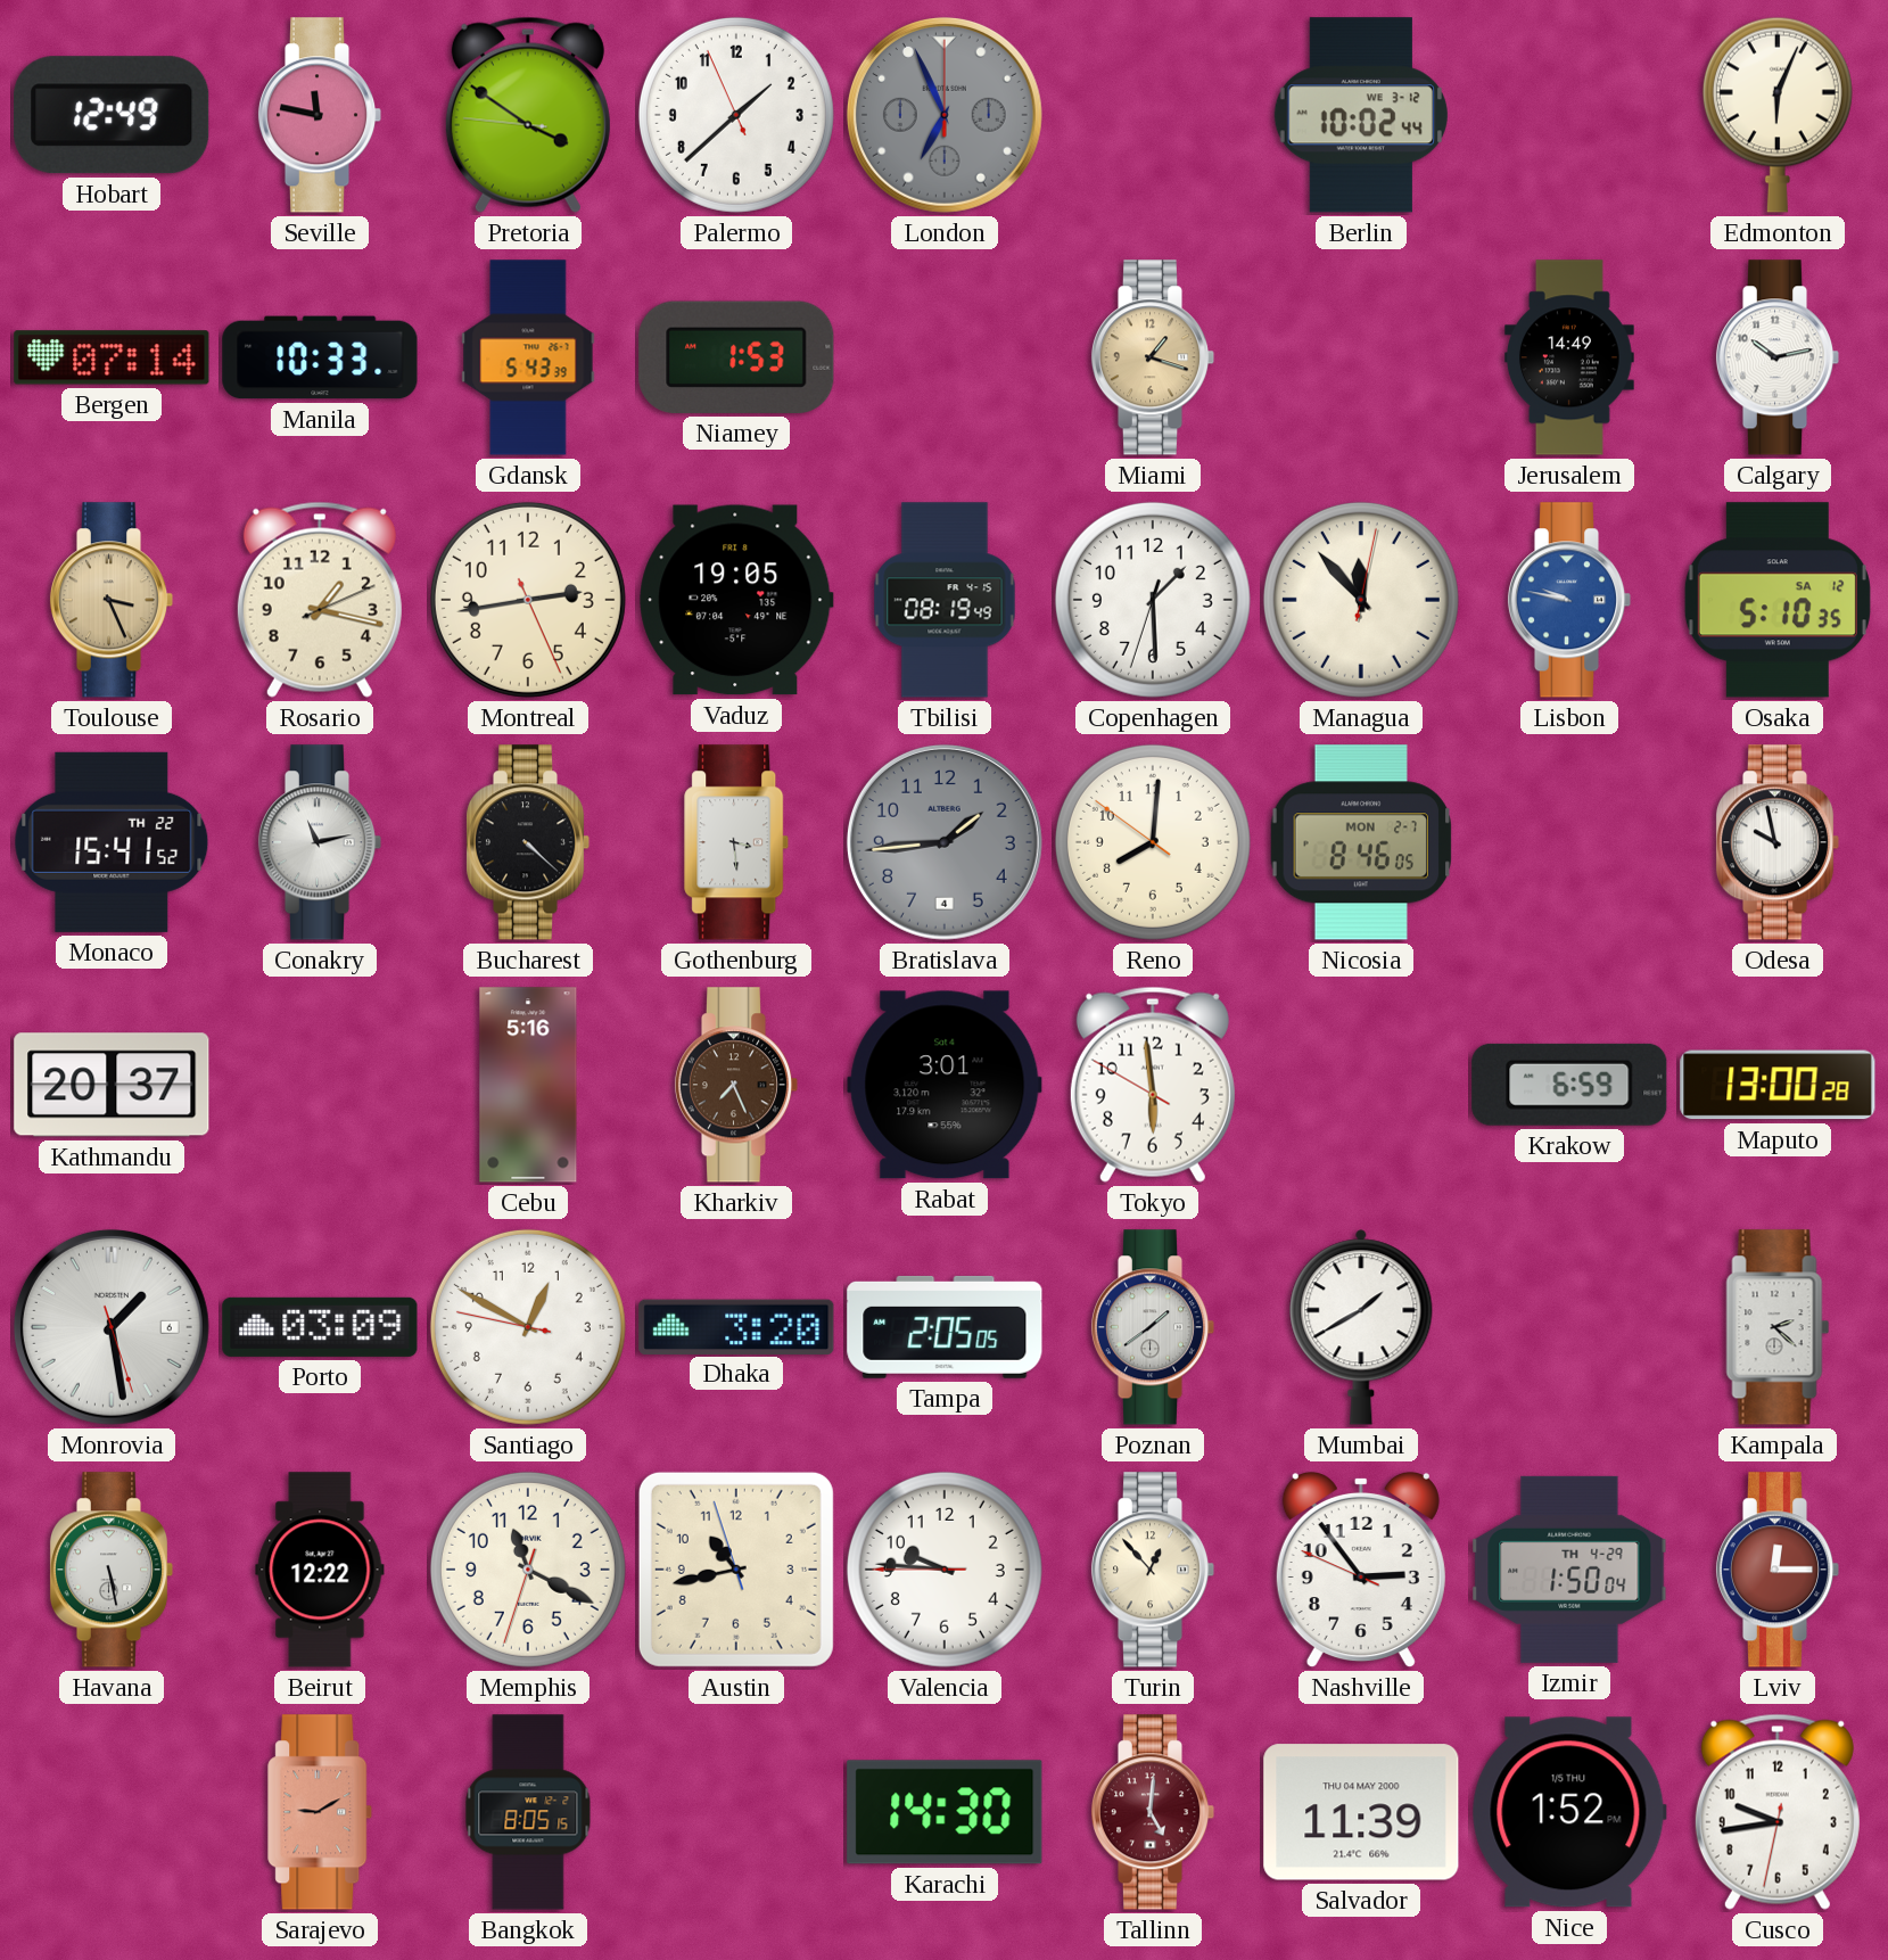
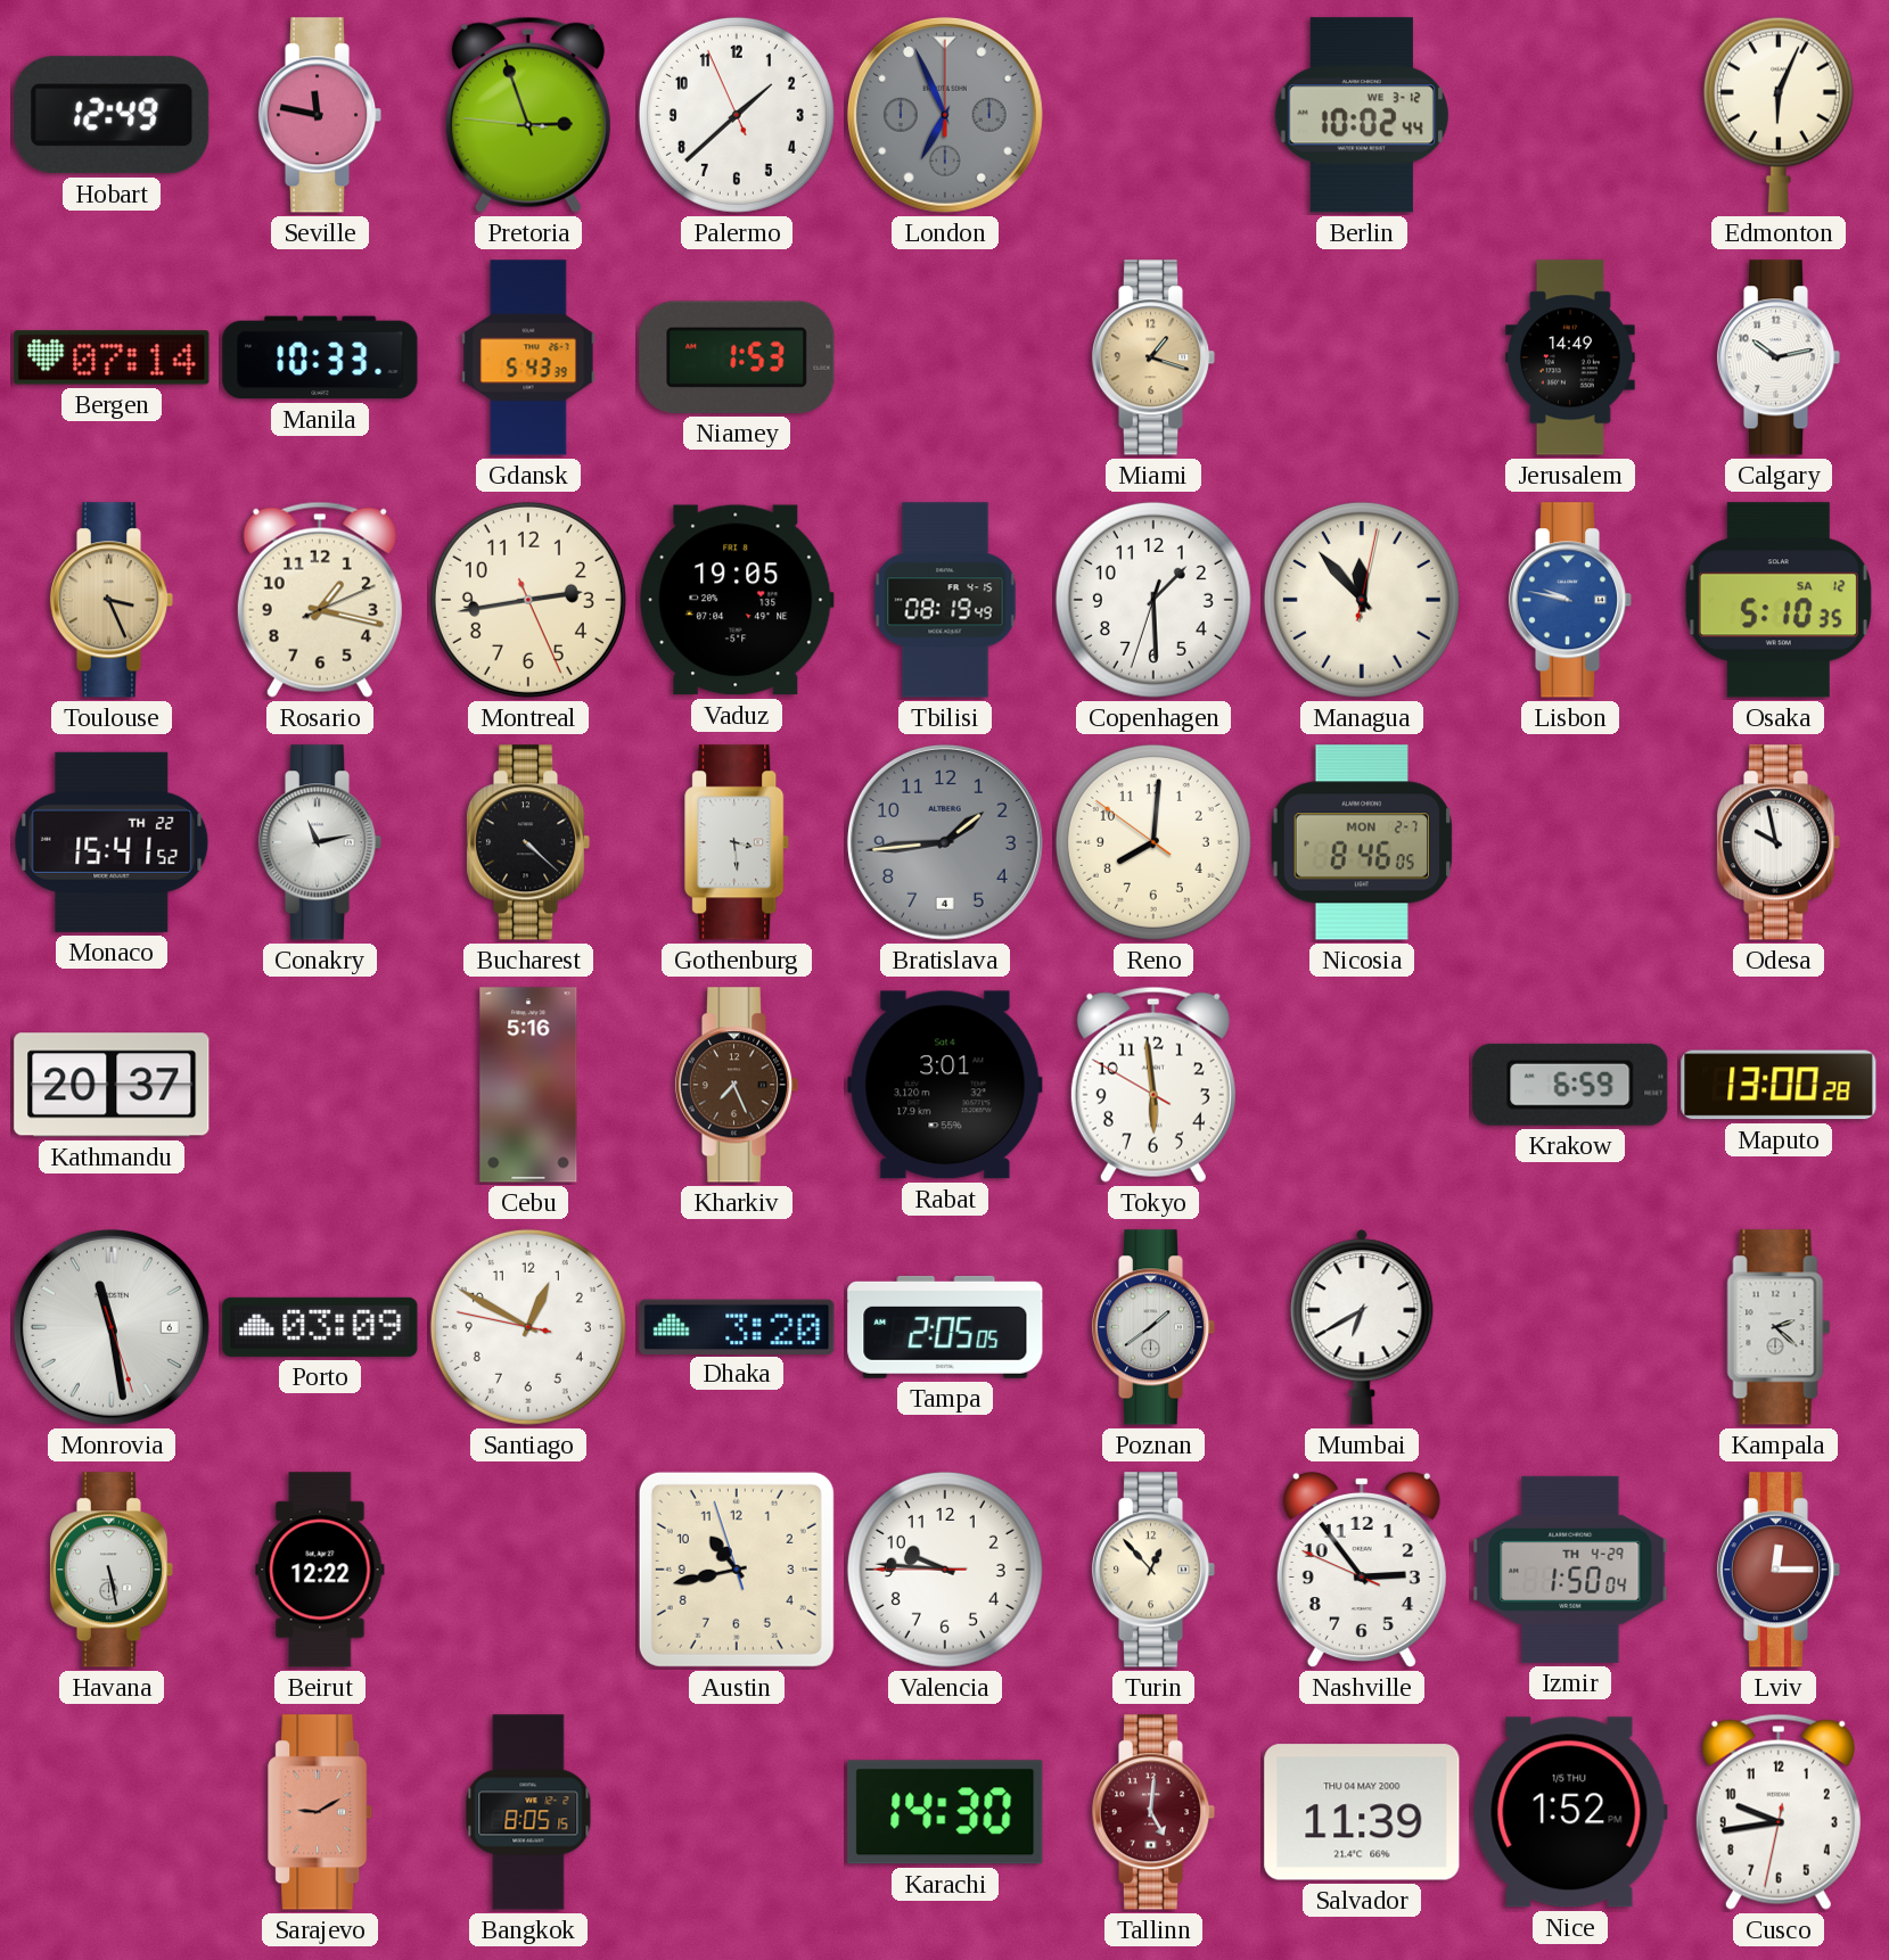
Pretoria: 3:50 -> 2:56
Monrovia: 1:28 -> 11:28
Mumbai: 1:40 -> 6:40
Memphis: 11:19 -> none
